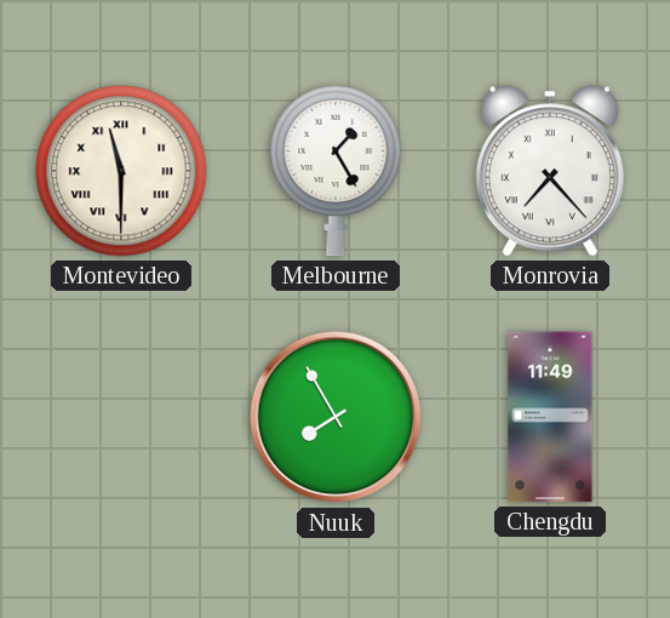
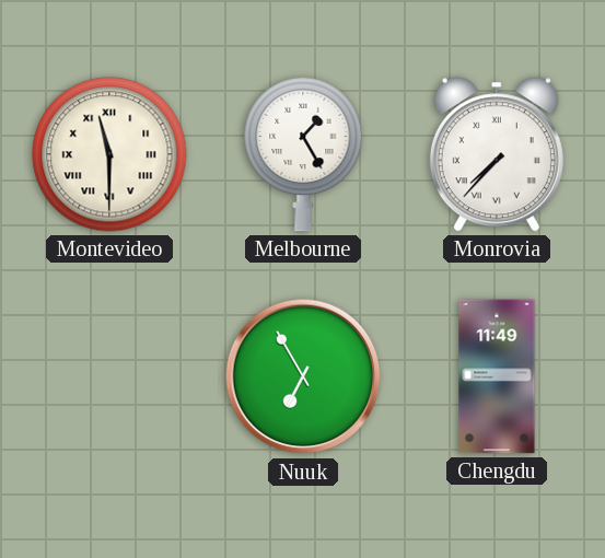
Monrovia: 7:23 -> 7:37
Nuuk: 7:55 -> 6:55
